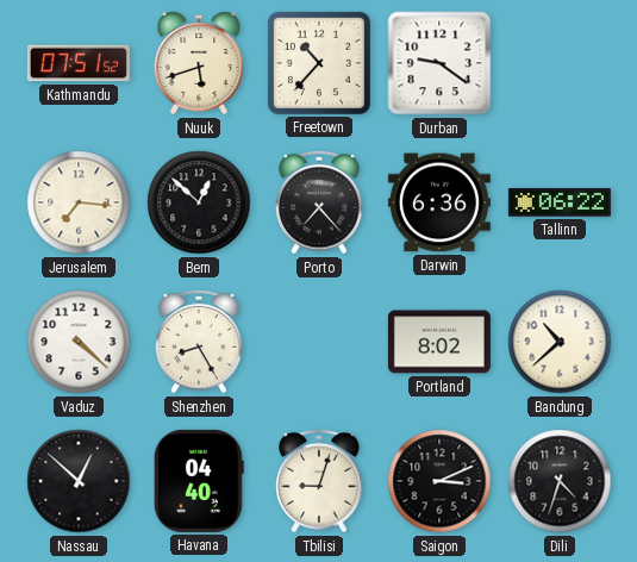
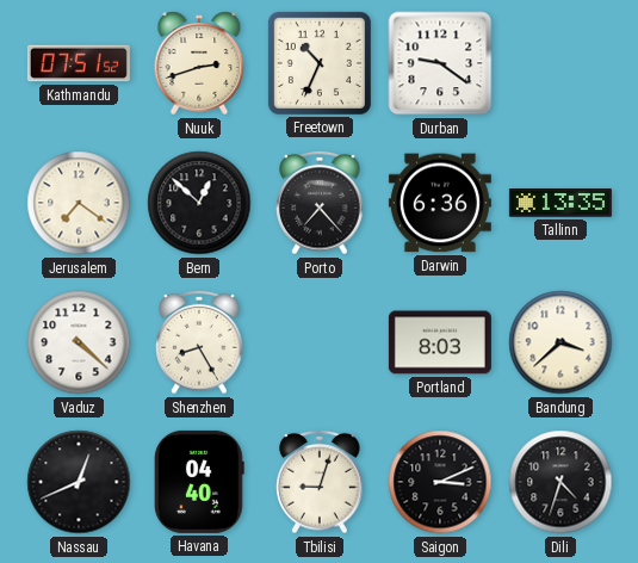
Nuuk: 5:42 -> 2:42
Freetown: 10:37 -> 10:34
Jerusalem: 7:16 -> 7:21
Tallinn: 06:22 -> 13:35
Portland: 8:02 -> 8:03
Bandung: 10:38 -> 3:38
Nassau: 12:52 -> 12:41
